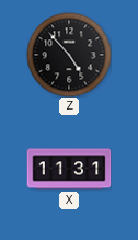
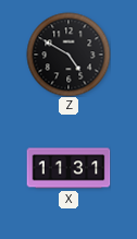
Z: 4:53 -> 4:50
